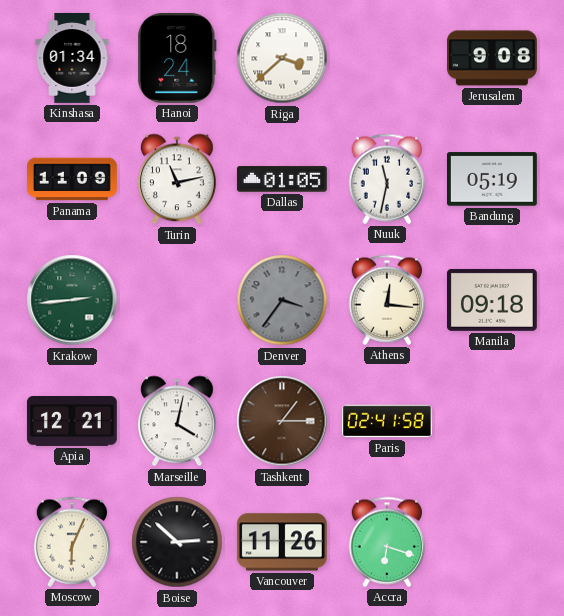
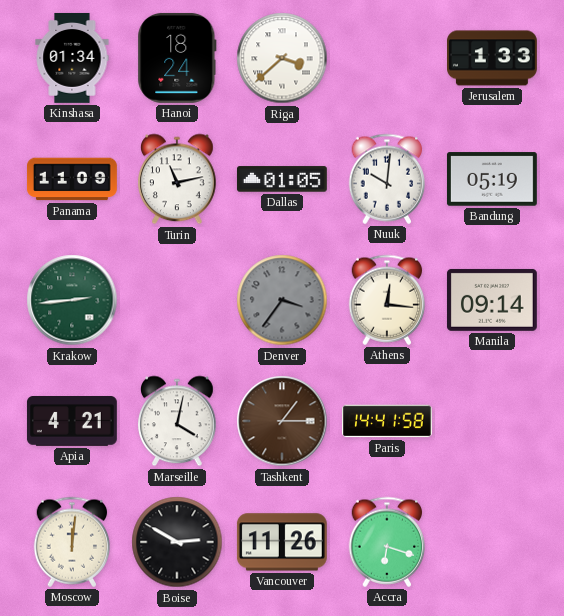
Jerusalem: 9:08 -> 1:33
Nuuk: 11:32 -> 10:01
Manila: 09:18 -> 09:14
Apia: 12:21 -> 4:21
Paris: 02:41 -> 14:41
Moscow: 6:04 -> 12:01
Boise: 2:52 -> 2:50
